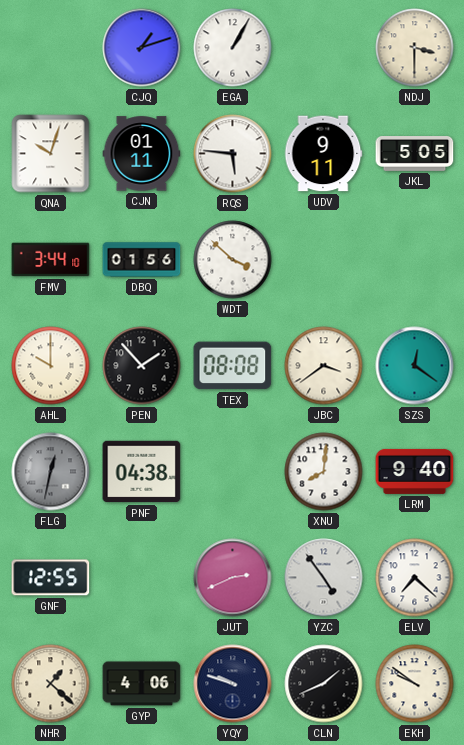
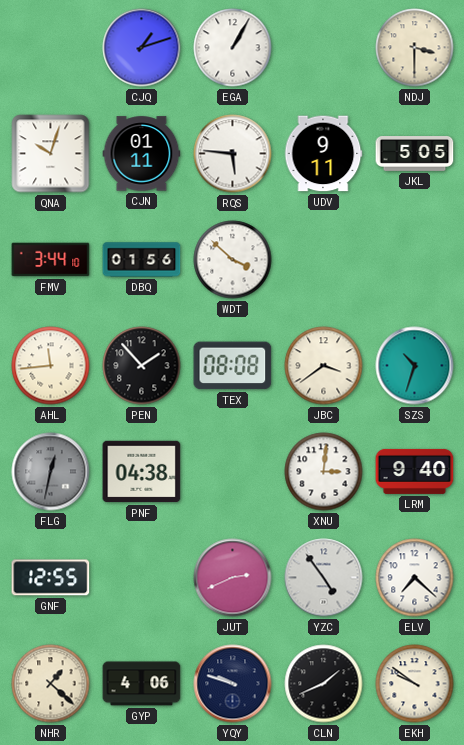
AHL: 10:00 -> 11:44
SZS: 12:21 -> 10:33
XNU: 8:01 -> 3:01
